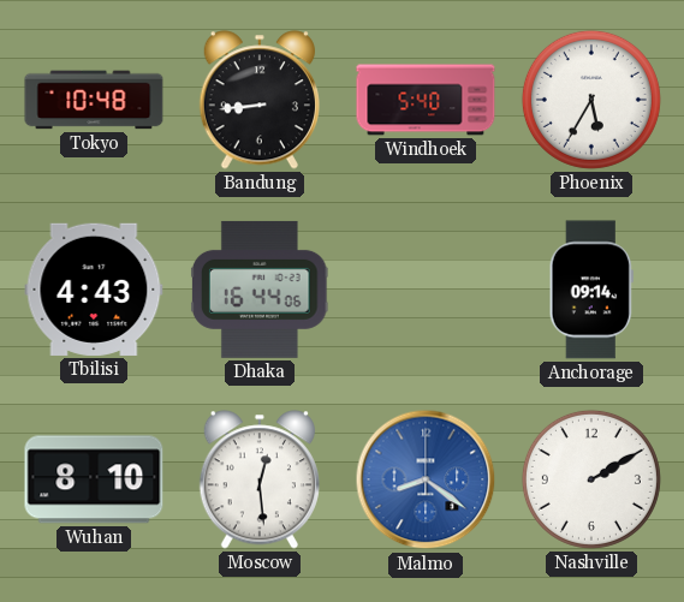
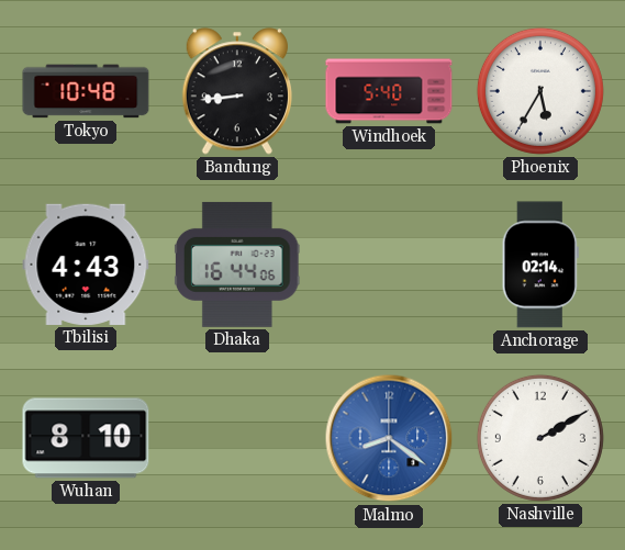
Anchorage: 09:14 -> 02:14
Moscow: 12:29 -> none
